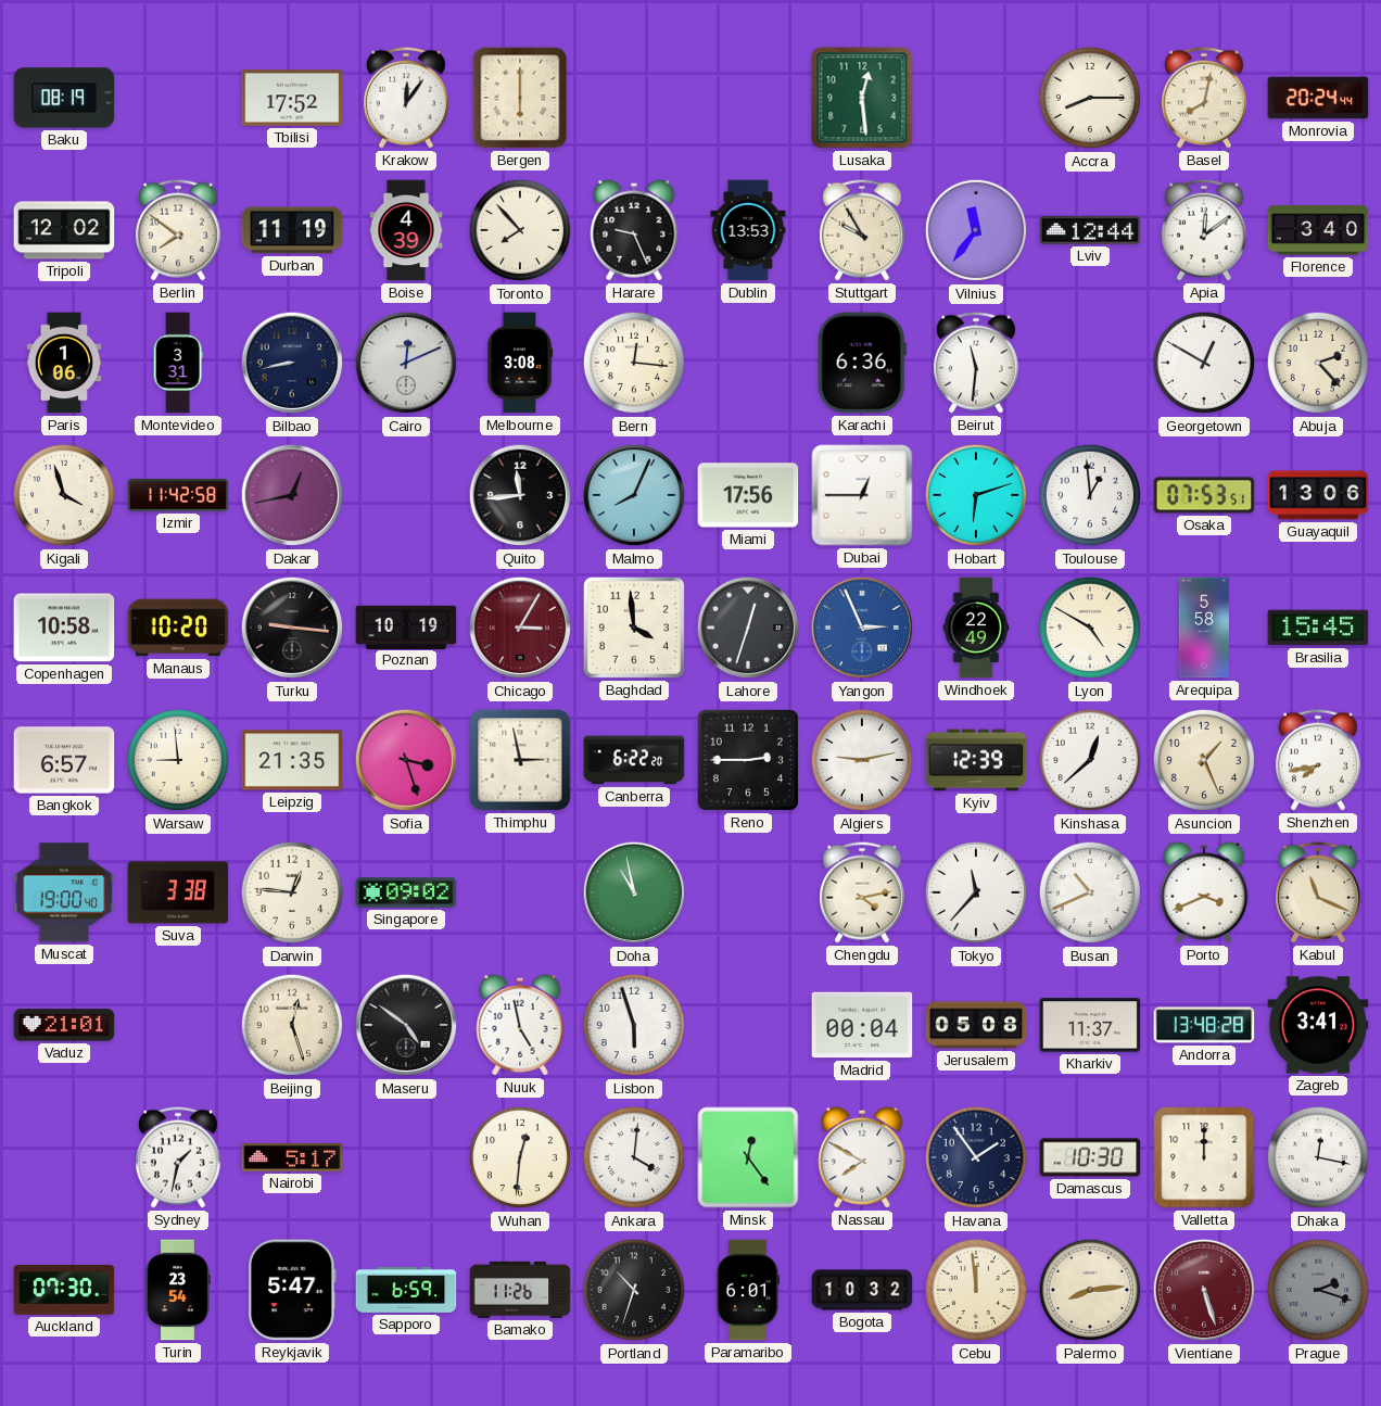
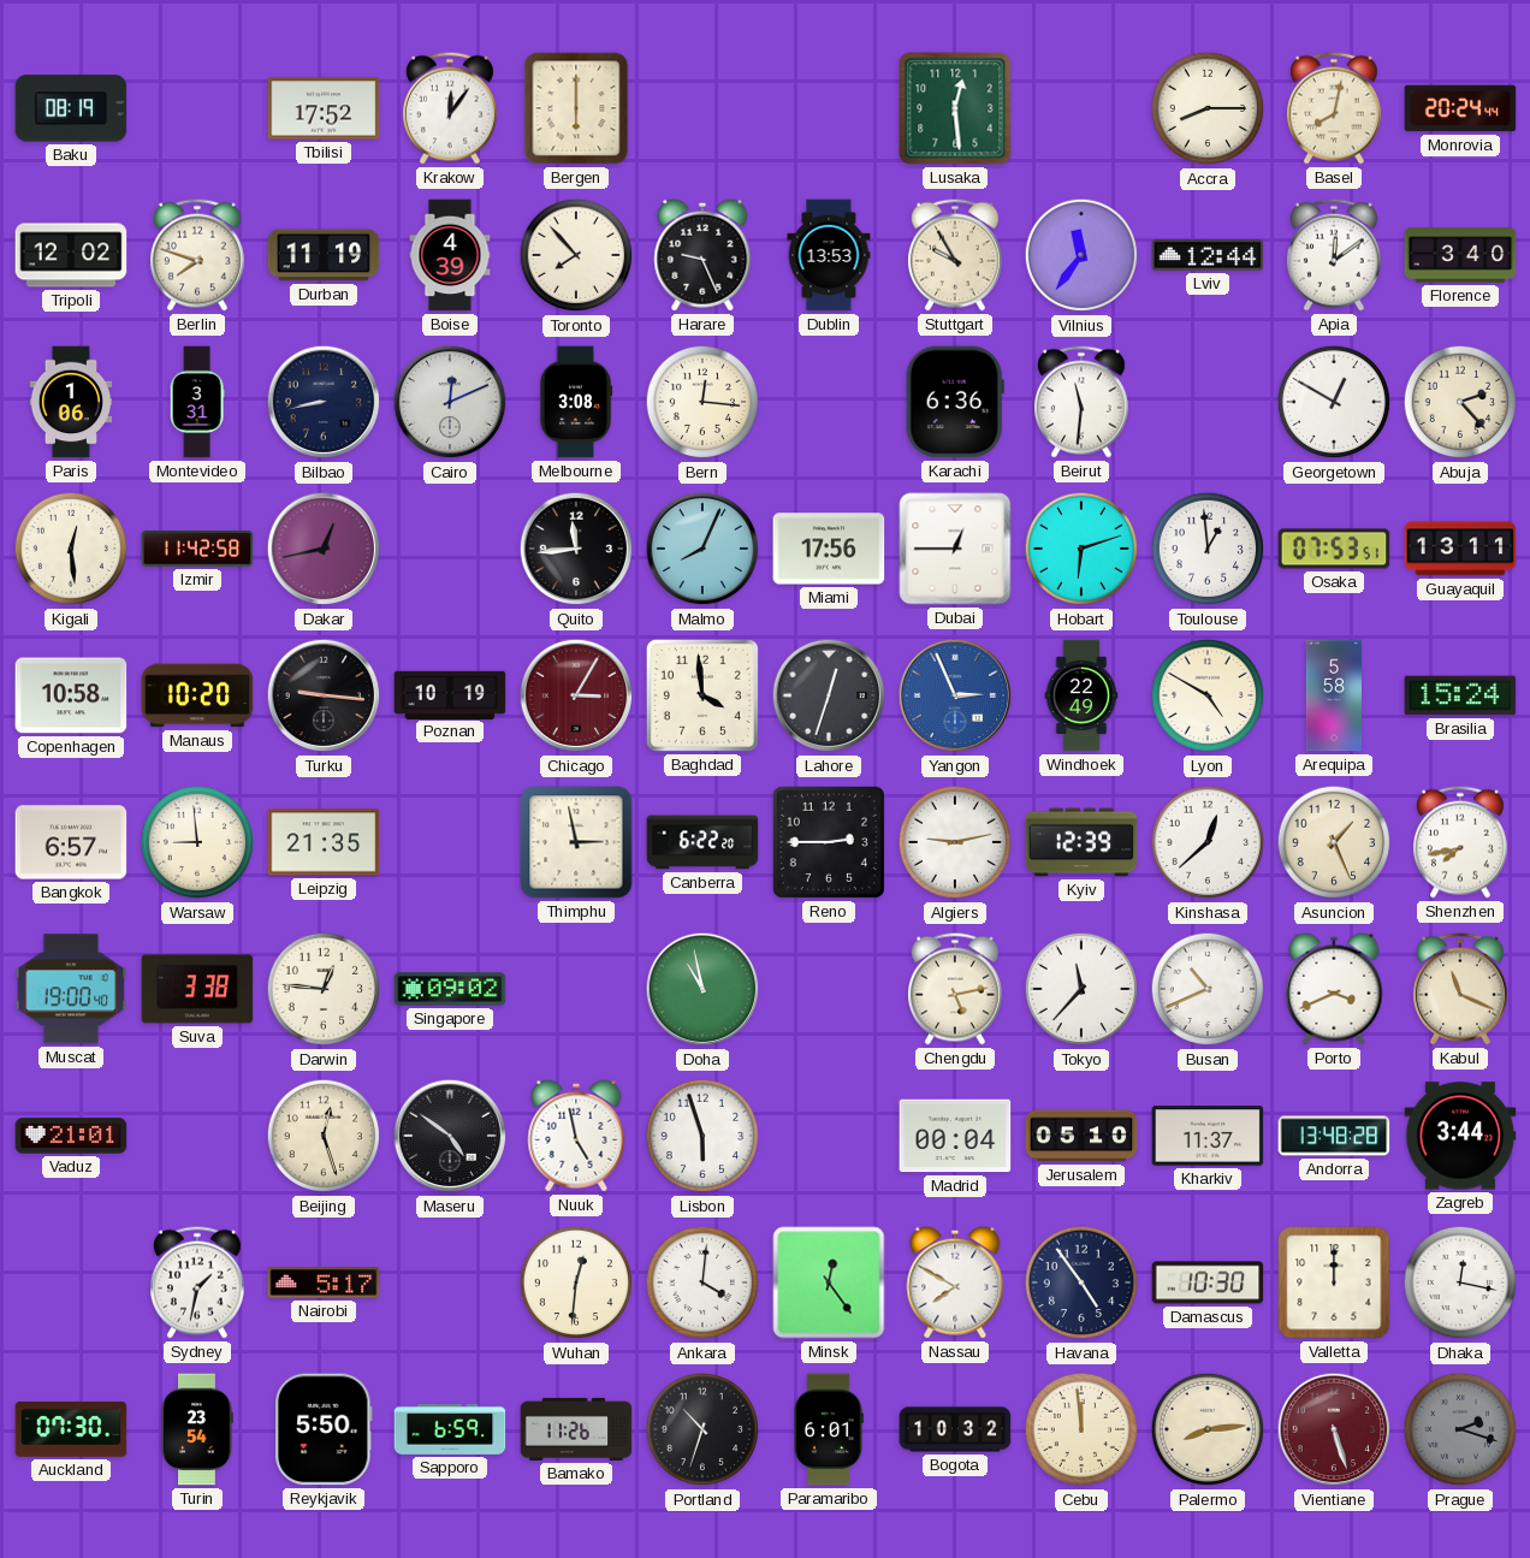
Berlin: 7:51 -> 7:48
Kigali: 3:57 -> 12:29
Guayaquil: 13:06 -> 13:11
Brasilia: 15:45 -> 15:24
Sofia: 3:27 -> none
Chengdu: 4:13 -> 5:13
Jerusalem: 05:08 -> 05:10
Zagreb: 3:41 -> 3:44
Havana: 1:54 -> 4:54
Reykjavik: 5:47 -> 5:50
